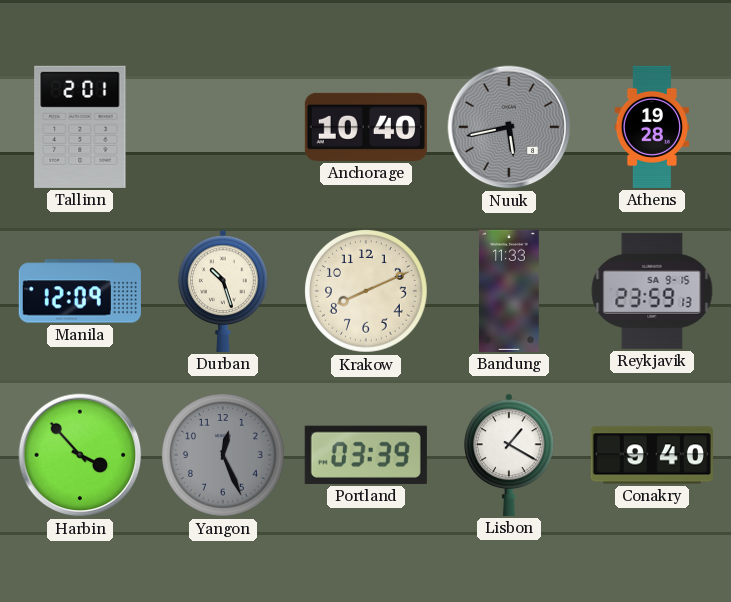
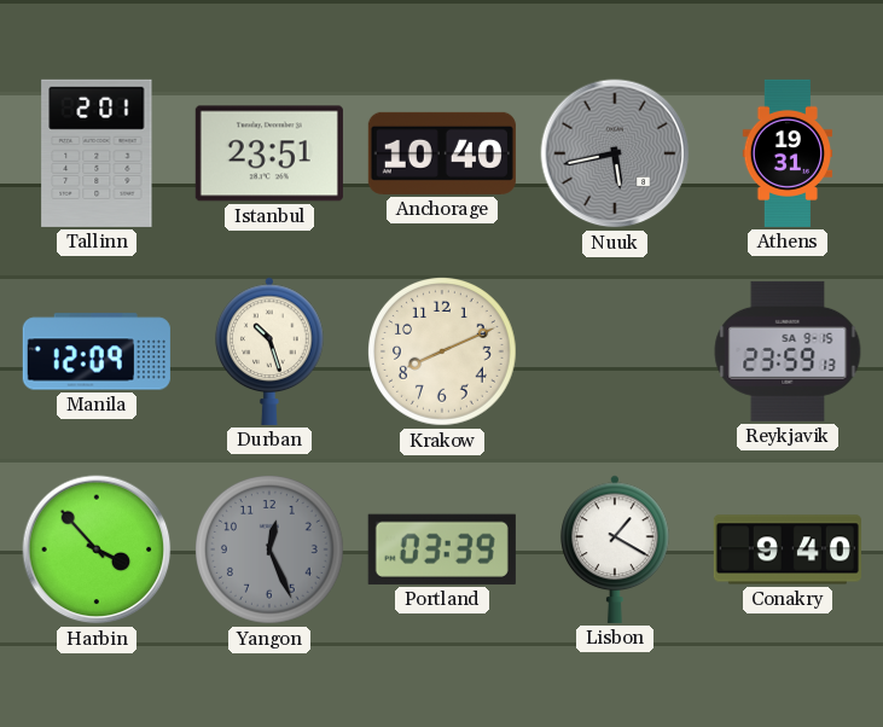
Istanbul: none -> 23:51
Athens: 19:28 -> 19:31
Bandung: 11:33 -> none
